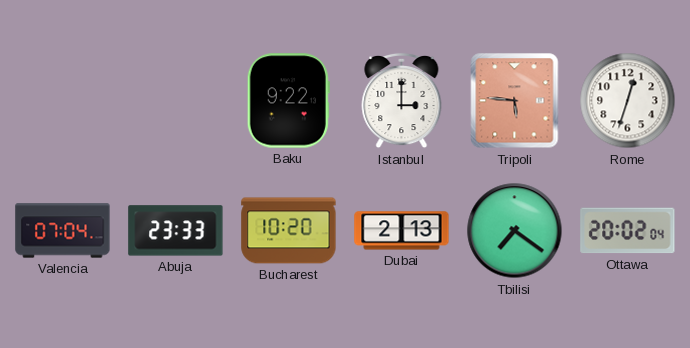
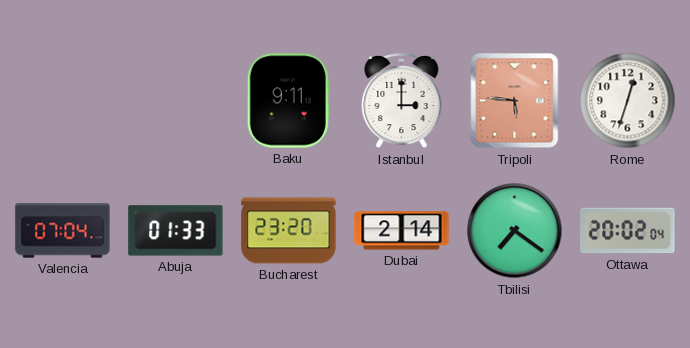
Baku: 9:22 -> 9:11
Abuja: 23:33 -> 01:33
Bucharest: 10:20 -> 23:20
Dubai: 2:13 -> 2:14
